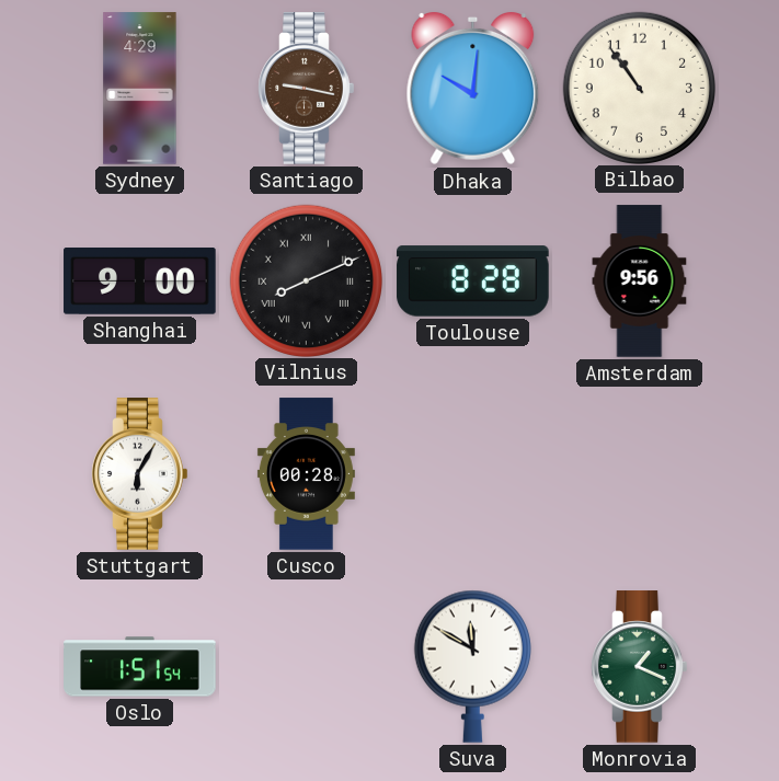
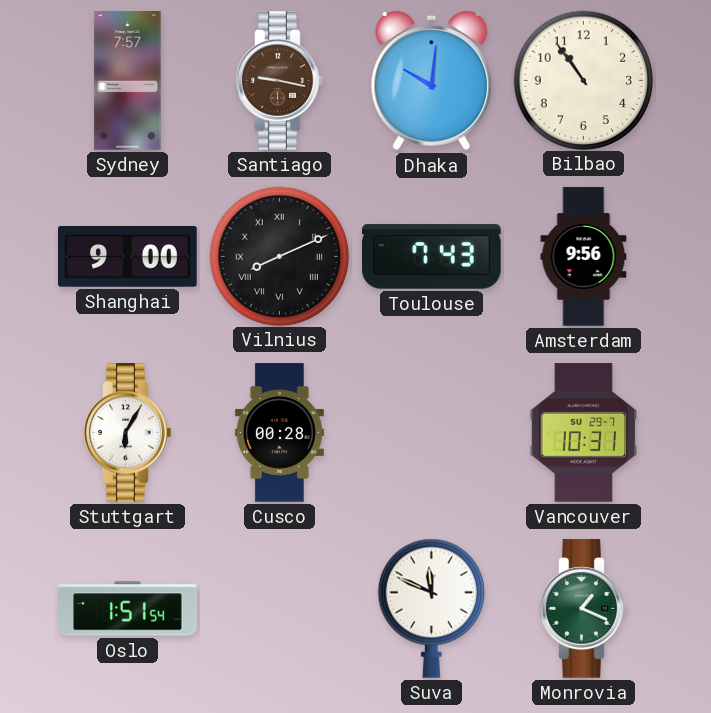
Sydney: 4:29 -> 7:57
Toulouse: 8:28 -> 7:43
Vancouver: none -> 10:31
Suva: 11:50 -> 11:49
